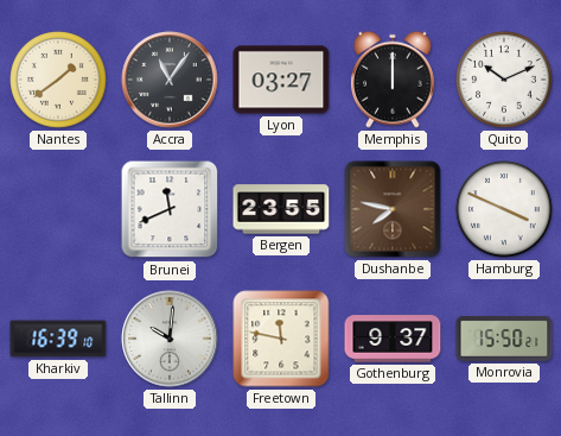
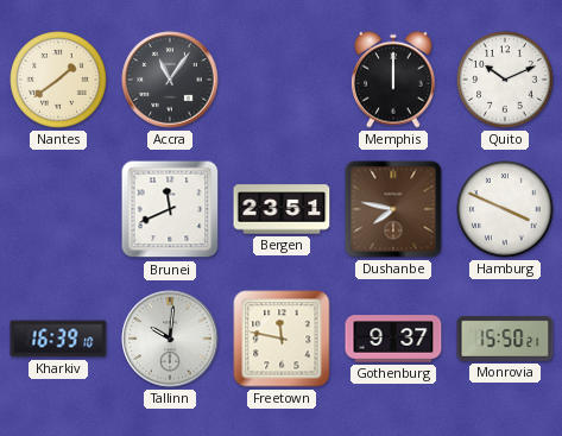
Lyon: 03:27 -> none
Bergen: 23:55 -> 23:51
